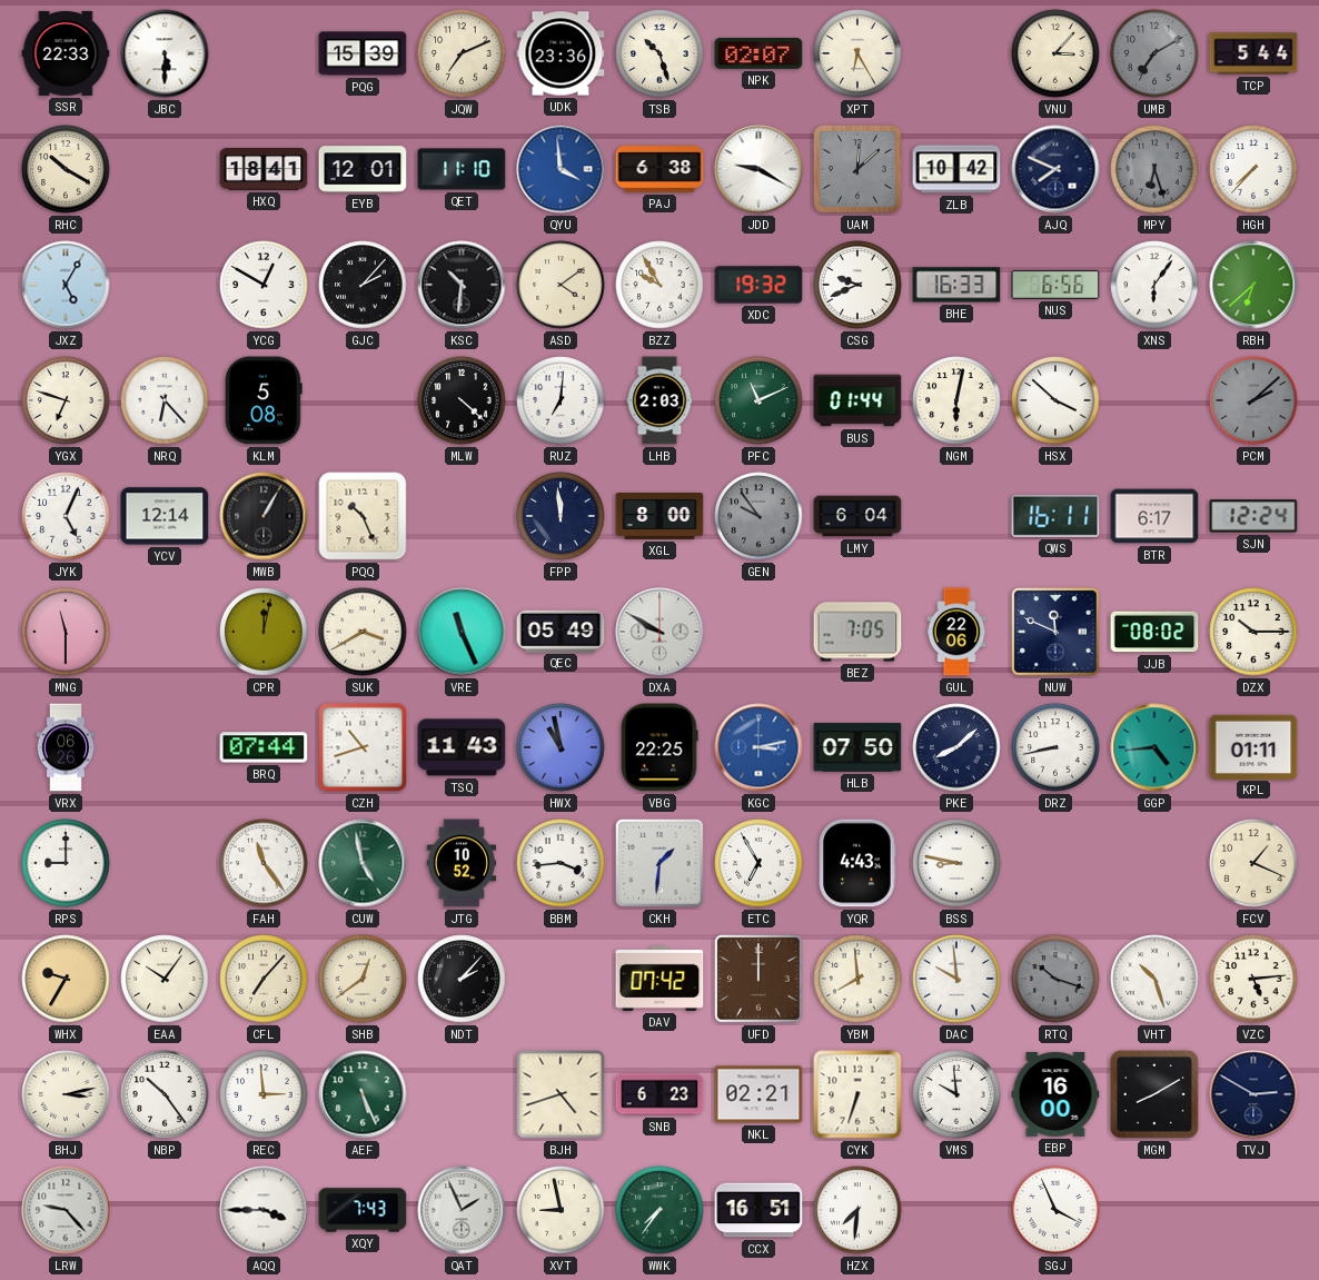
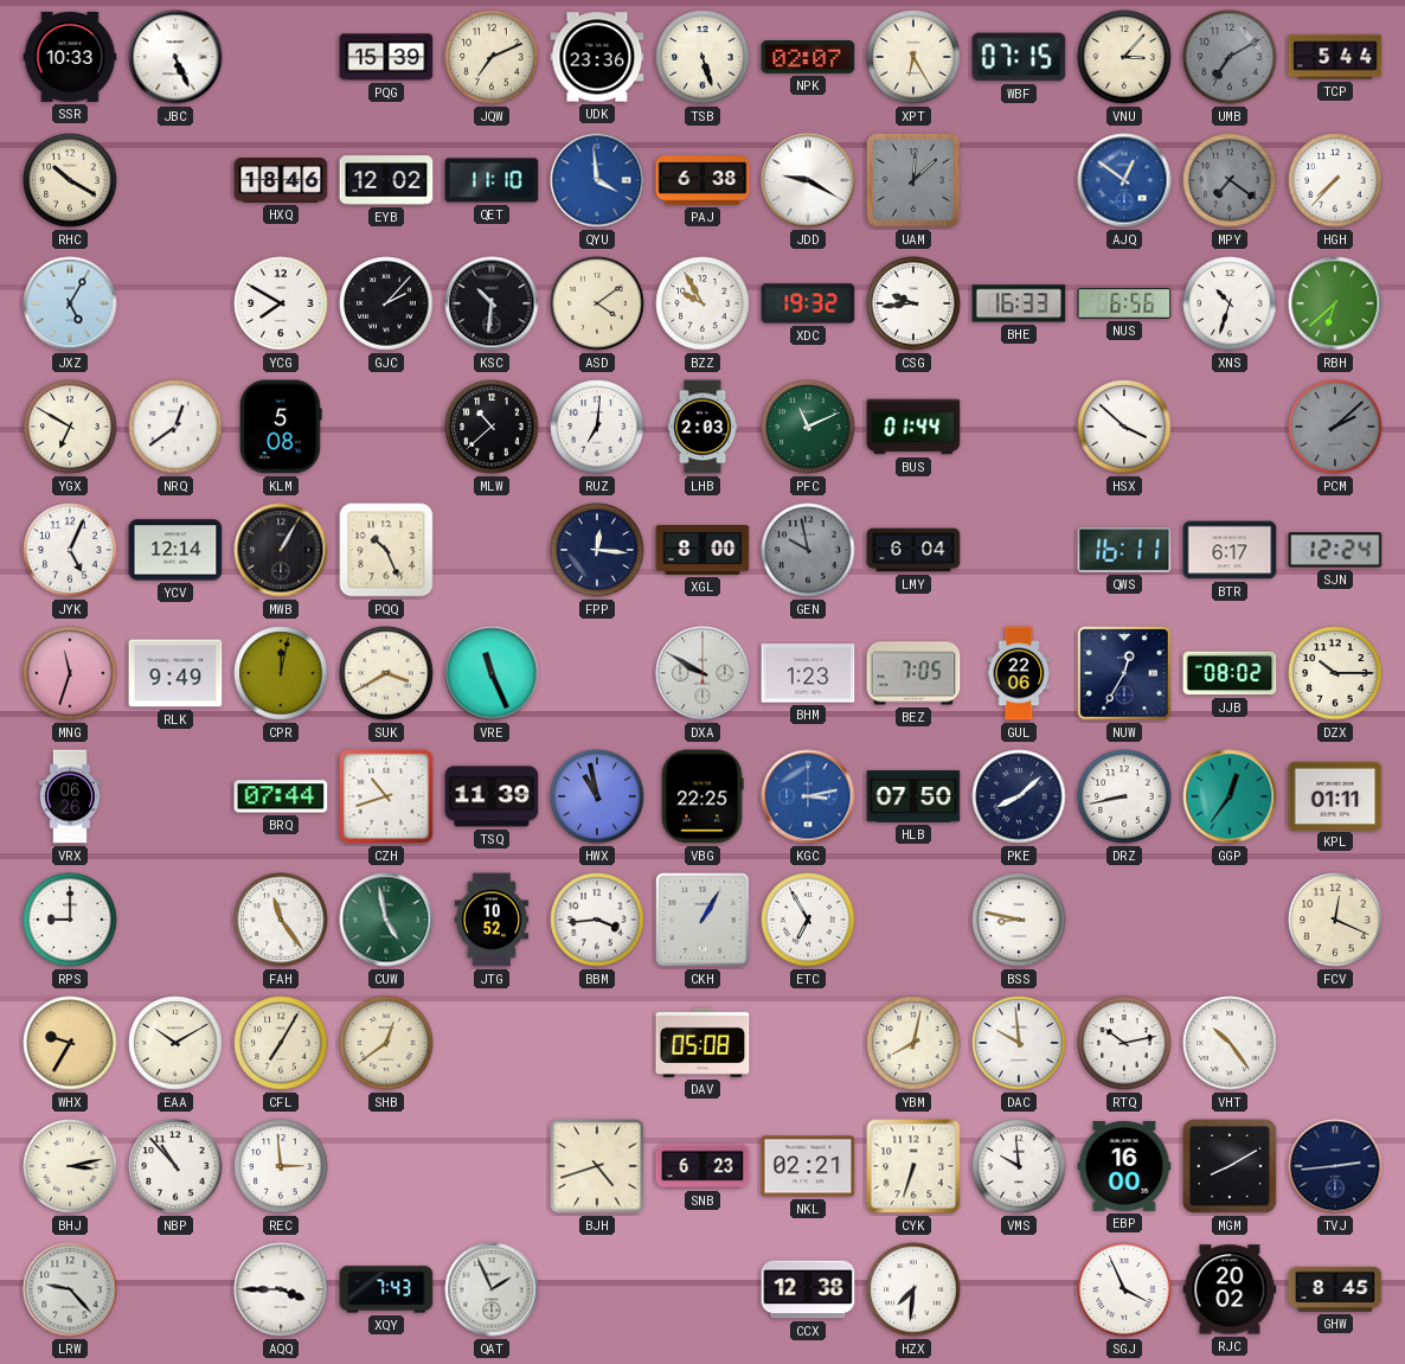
SSR: 22:33 -> 10:33
JBC: 5:30 -> 5:26
TSB: 10:27 -> 5:27
WBF: none -> 07:15
HXQ: 18:41 -> 18:46
EYB: 12:01 -> 12:02
ZLB: 10:42 -> none
AJQ: 7:49 -> 12:51
AJQ dial: navy -> blue
MPY: 6:27 -> 7:21
YCG: 12:50 -> 7:50
CSG: 9:41 -> 9:44
XNS: 6:06 -> 10:33
YGX: 6:48 -> 6:50
NRQ: 6:23 -> 12:39
MLW: 4:22 -> 10:38
NGM: 6:02 -> none
FPP: 11:59 -> 12:16
GEN: 9:54 -> 9:58
MNG: 11:30 -> 11:33
RLK: none -> 9:49
QEC: 05:49 -> none
BHM: none -> 1:23
NUW: 11:49 -> 12:35
TSQ: 11:43 -> 11:39
GGP: 4:44 -> 12:36
CKH: 1:31 -> 1:05
YQR: 4:43 -> none
FCV: 1:19 -> 12:19
EAA: 10:06 -> 10:10
CFL: 7:07 -> 7:05
NDT: 2:07 -> none
DAV: 07:42 -> 05:08
UFD: 12:00 -> none
YBM: 7:59 -> 8:02
RTQ: 10:18 -> 10:13
RTQ dial: grey -> white
VHT: 10:27 -> 10:24
VZC: 5:14 -> none
NBP: 10:24 -> 10:53
AEF: 5:26 -> none
TVJ: 2:50 -> 2:44
XVT: 8:58 -> none
WWK: 7:36 -> none
CCX: 16:51 -> 12:38
RJC: none -> 20:02
GHW: none -> 8:45
